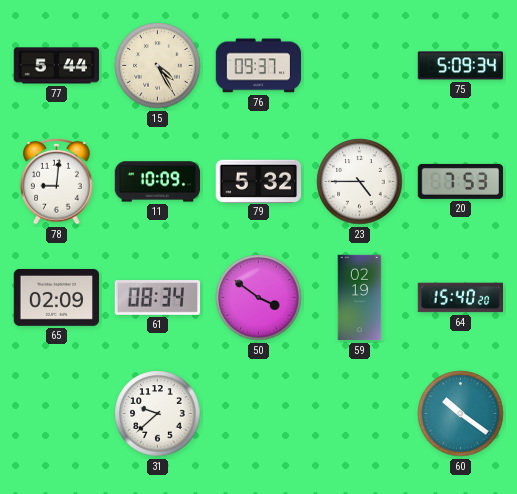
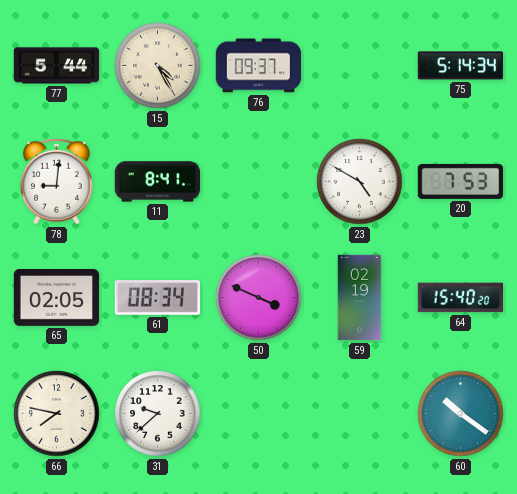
75: 5:09 -> 5:14
11: 10:09 -> 8:41
79: 5:32 -> none
23: 4:45 -> 4:50
65: 02:09 -> 02:05
50: 3:51 -> 3:49
66: none -> 7:47
